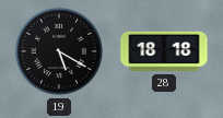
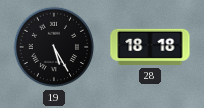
19: 5:20 -> 5:25
